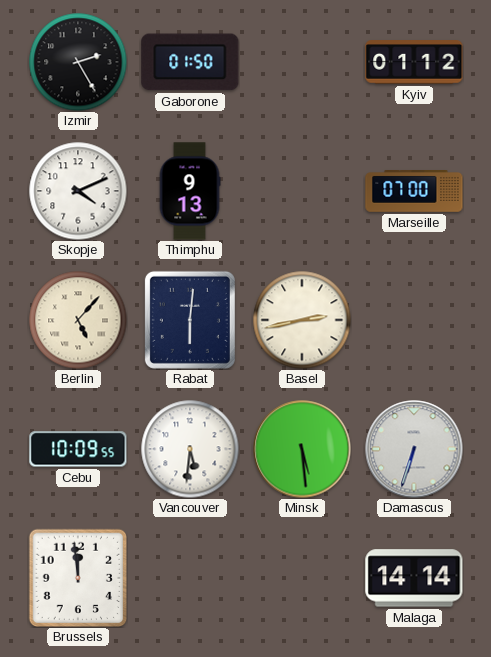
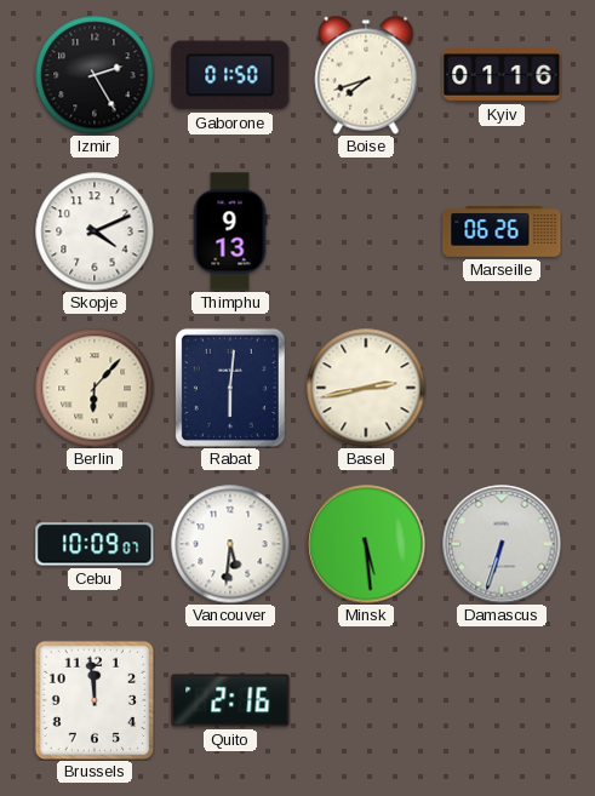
Boise: none -> 7:42
Kyiv: 01:12 -> 01:16
Marseille: 07:00 -> 06:26
Berlin: 5:07 -> 6:07
Cebu: 10:09:55 -> 10:09:07
Quito: none -> 2:16
Malaga: 14:14 -> none
